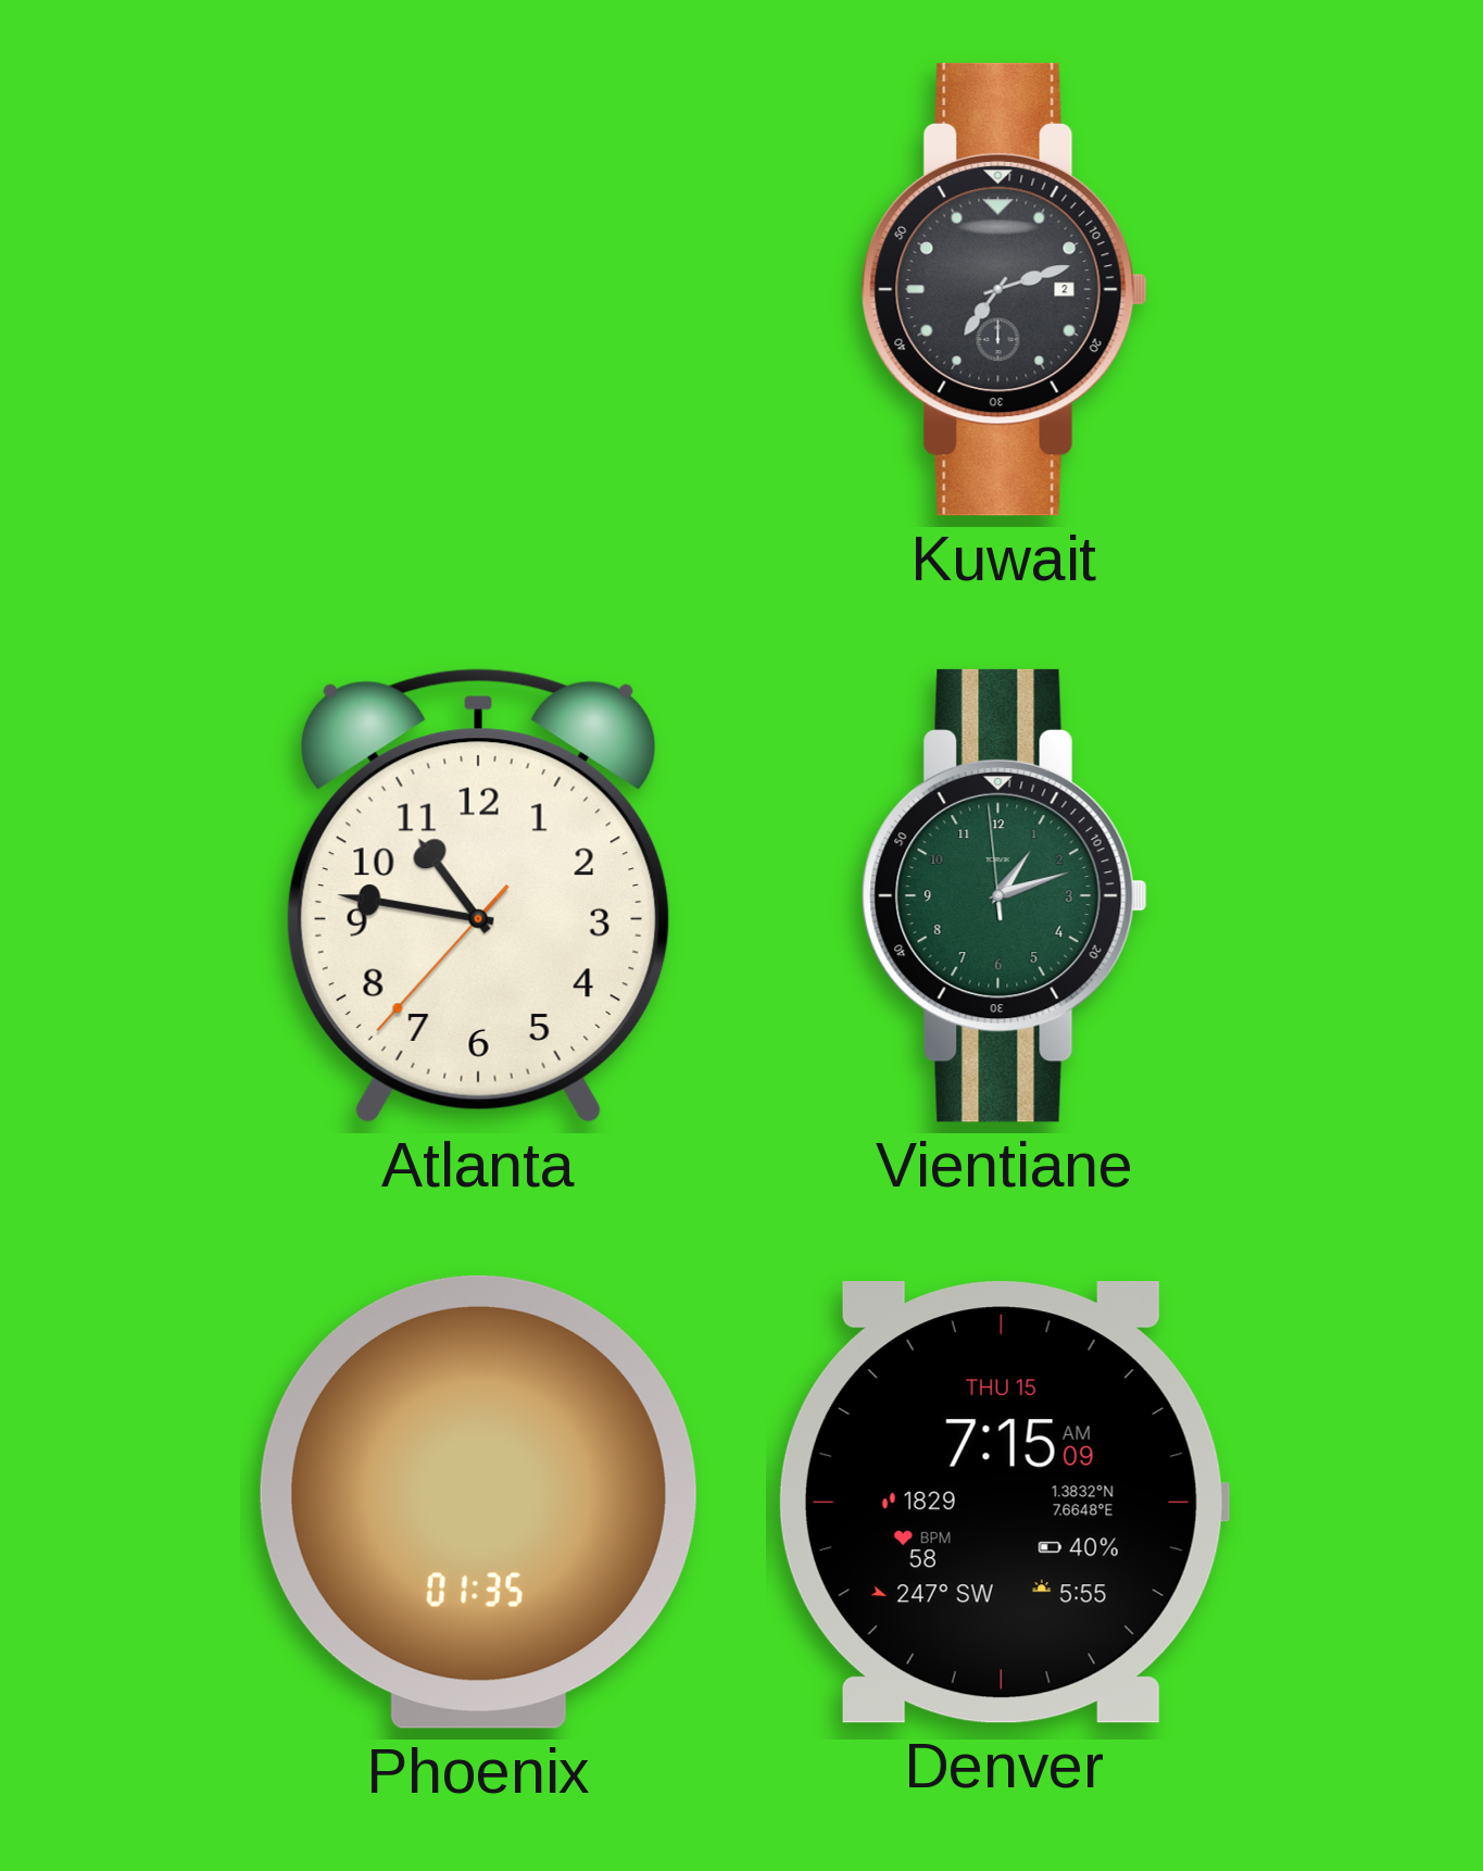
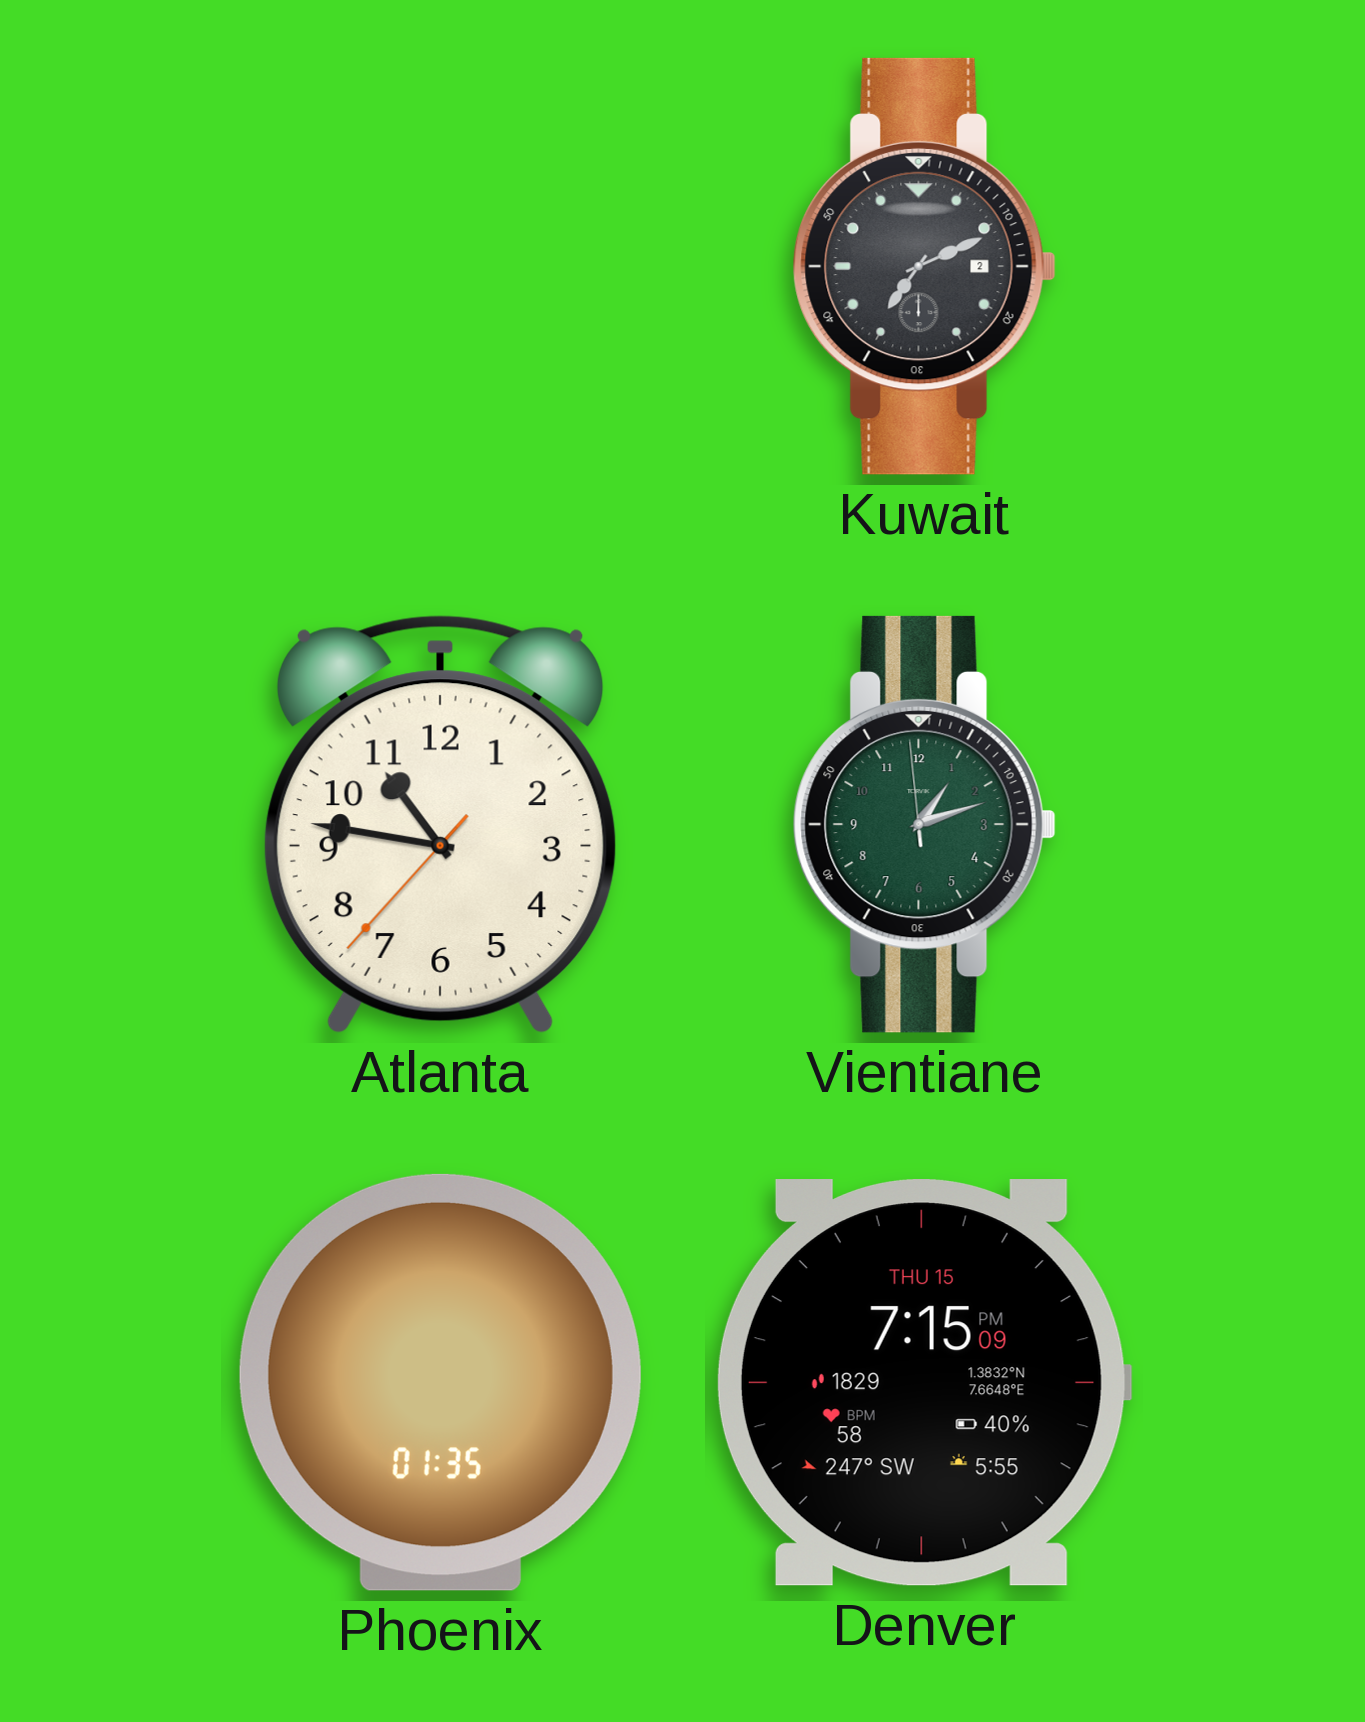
Kuwait: 7:12 -> 7:11
Denver: 7:15:09 AM -> 7:15:09 PM
